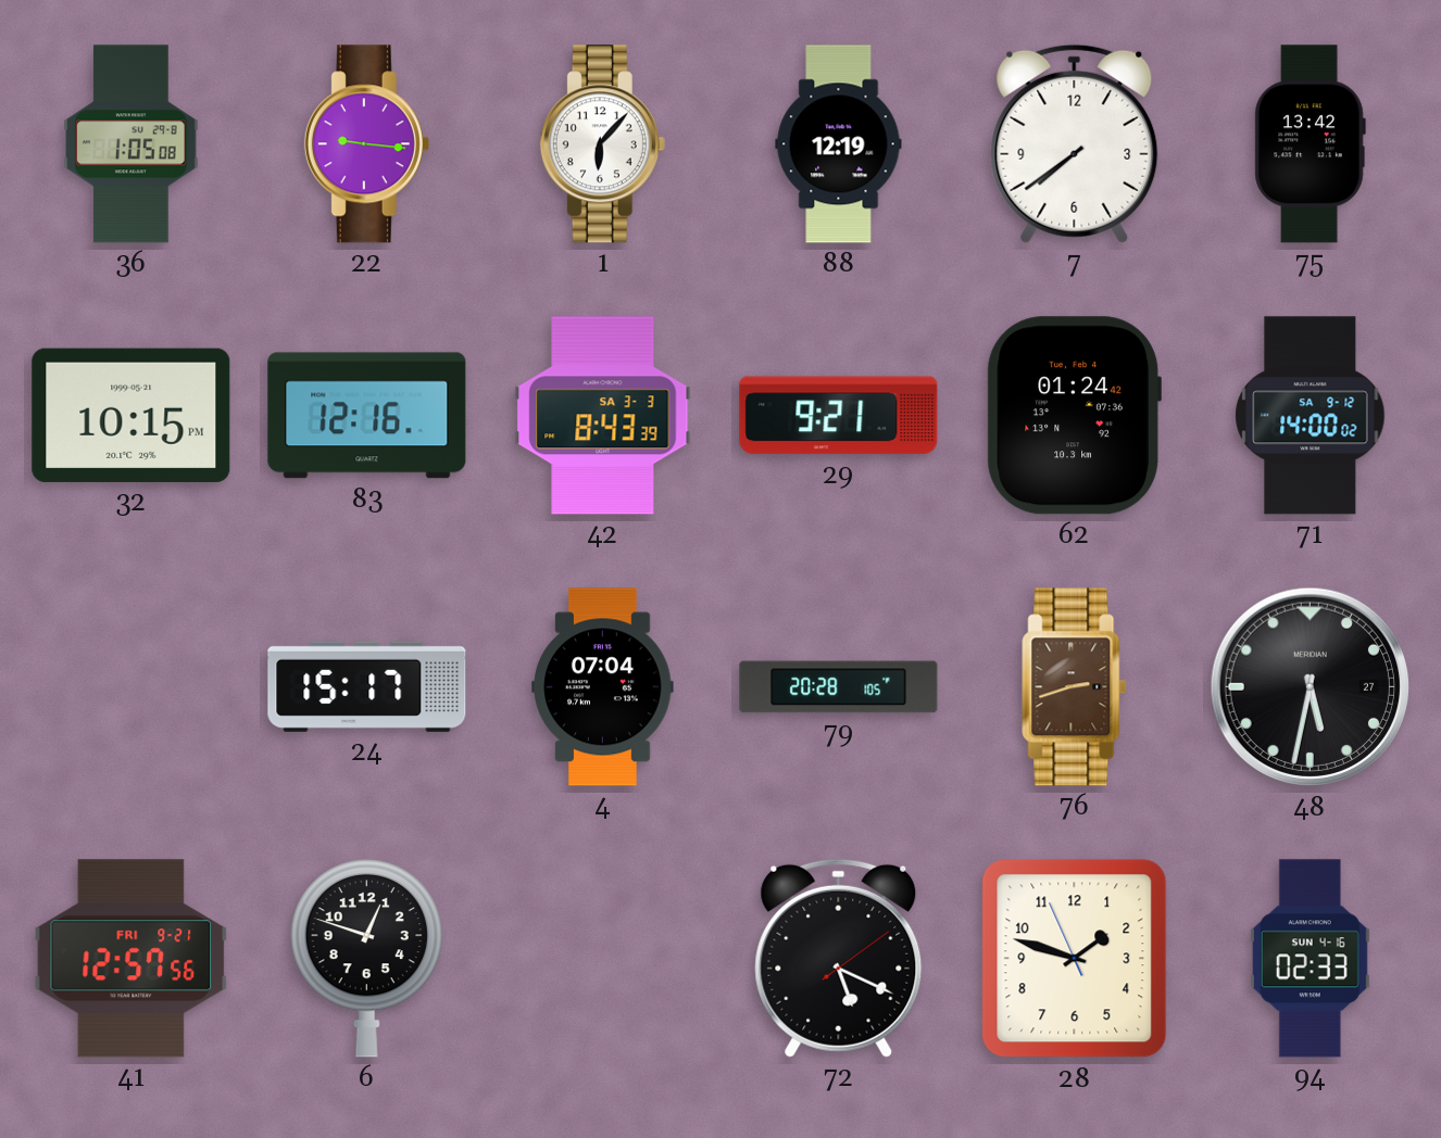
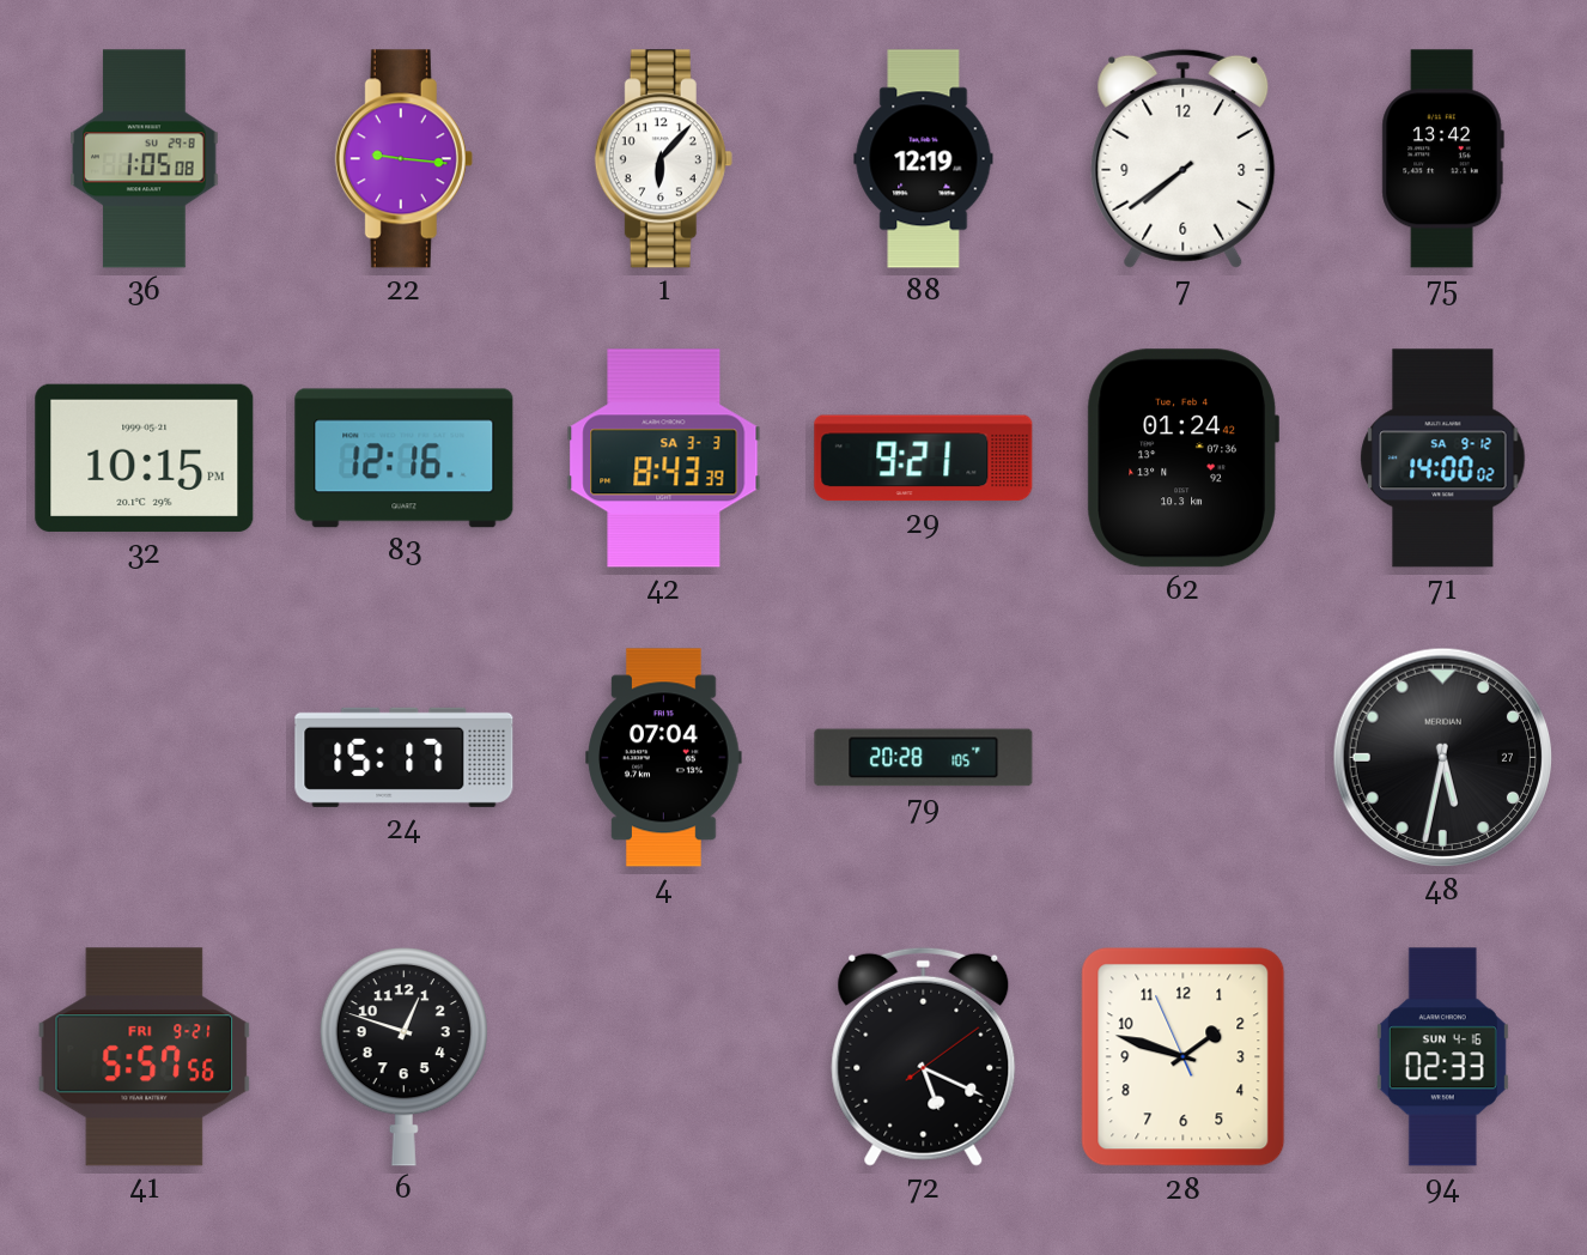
76: 2:42 -> none
41: 12:57 -> 5:57
